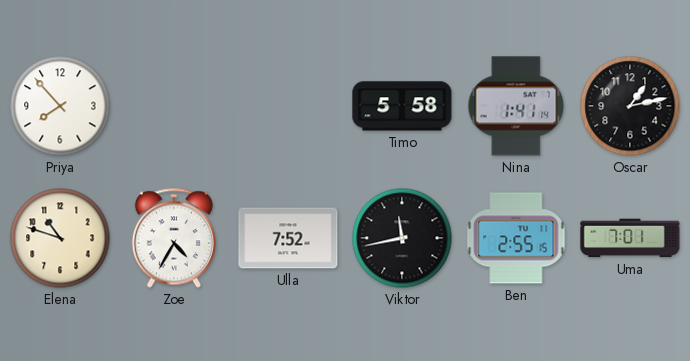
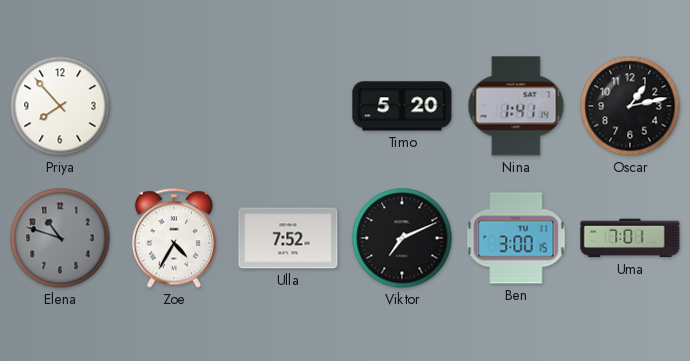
Timo: 5:58 -> 5:20
Elena dial: cream -> grey
Viktor: 11:43 -> 7:11
Ben: 2:55 -> 3:00
